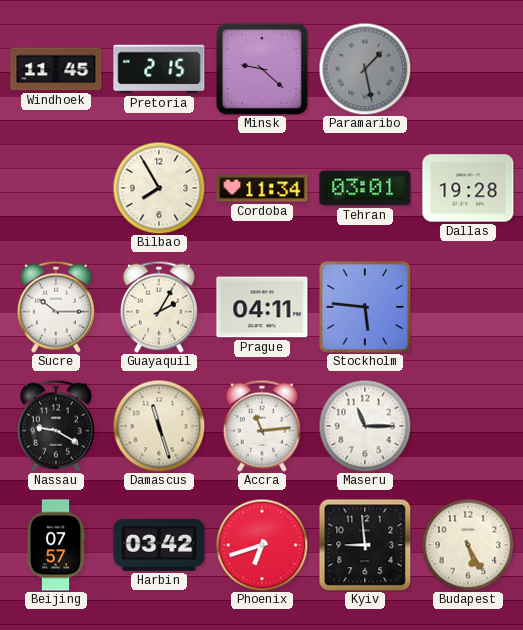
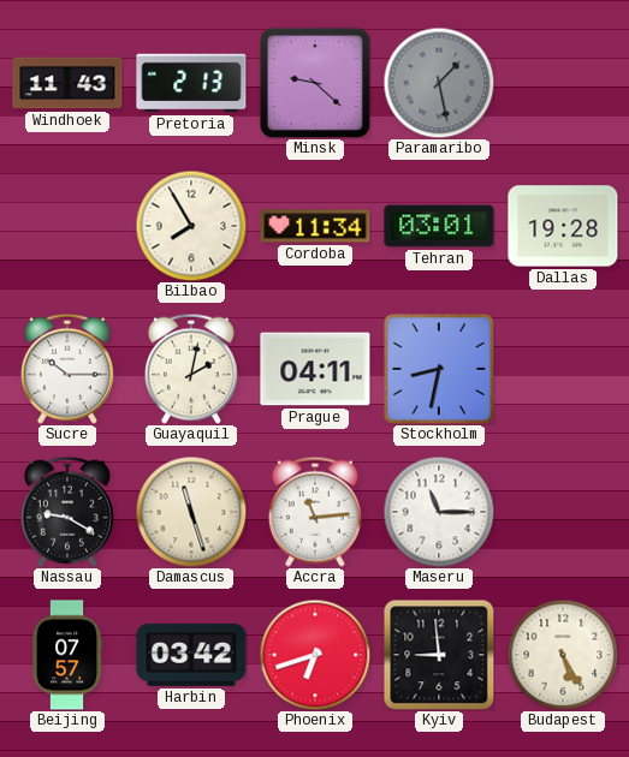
Windhoek: 11:45 -> 11:43
Pretoria: 2:15 -> 2:13
Guayaquil: 2:05 -> 2:02
Stockholm: 5:46 -> 8:32
